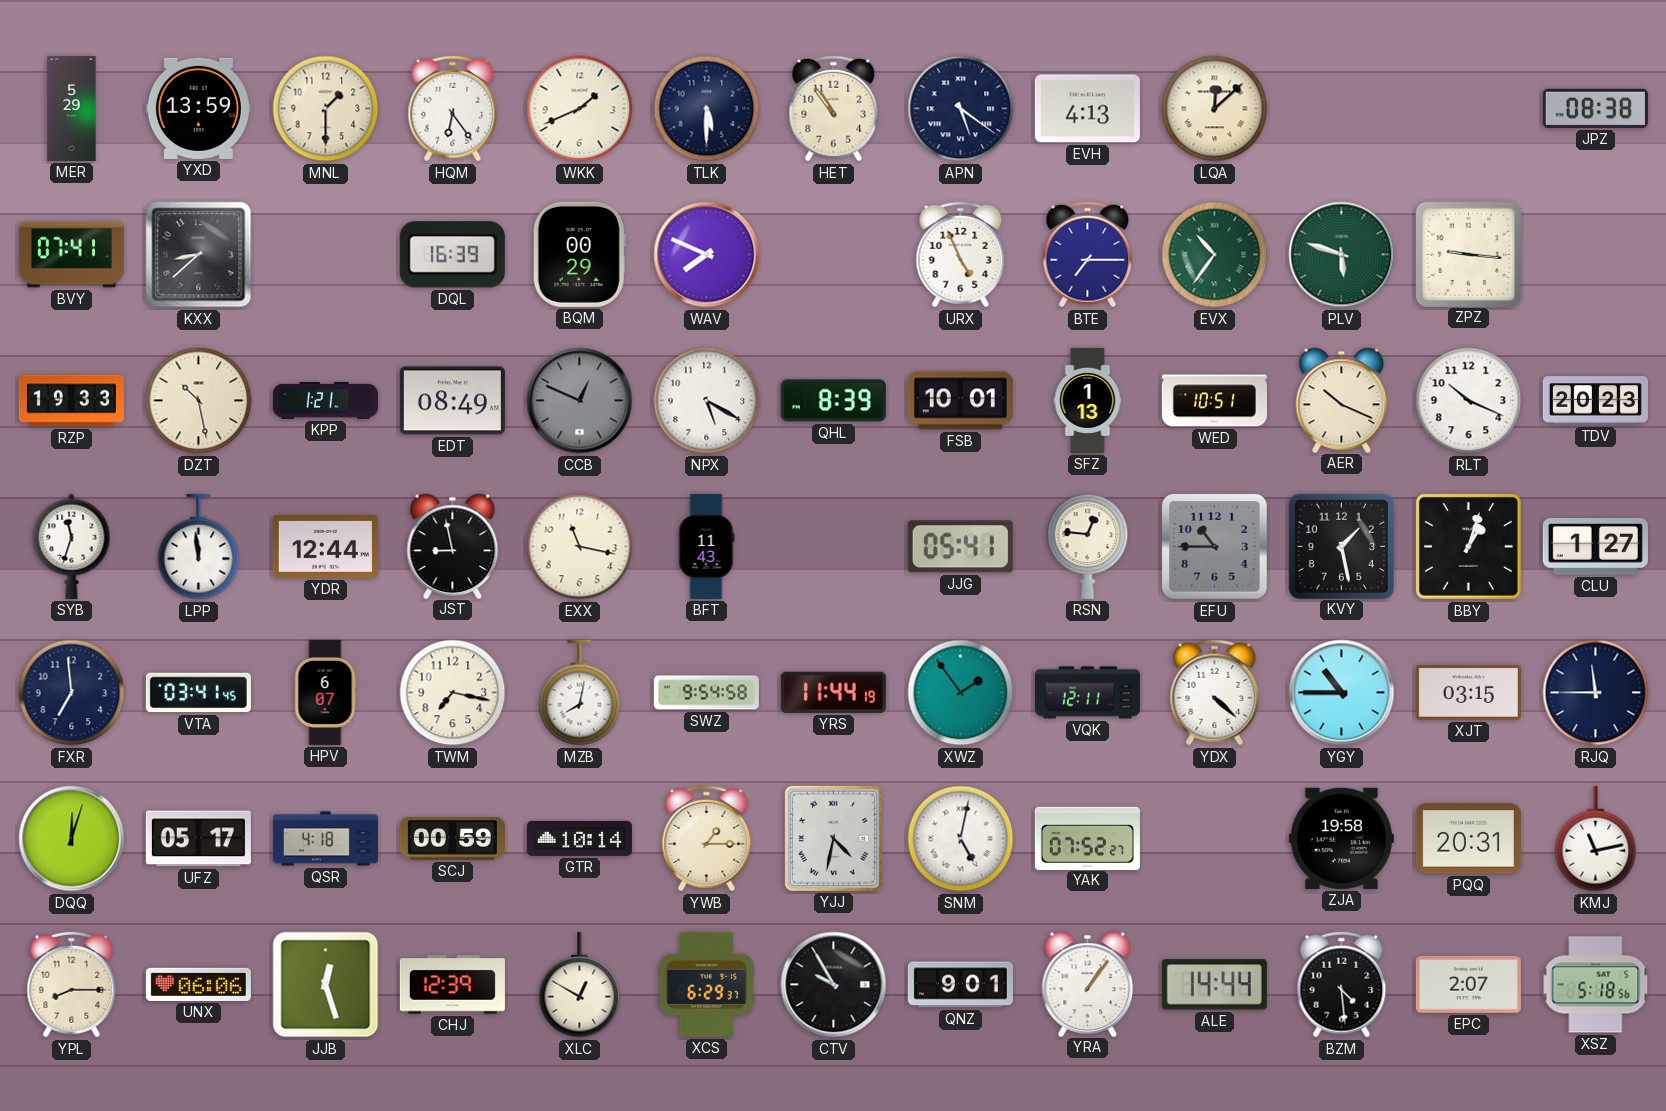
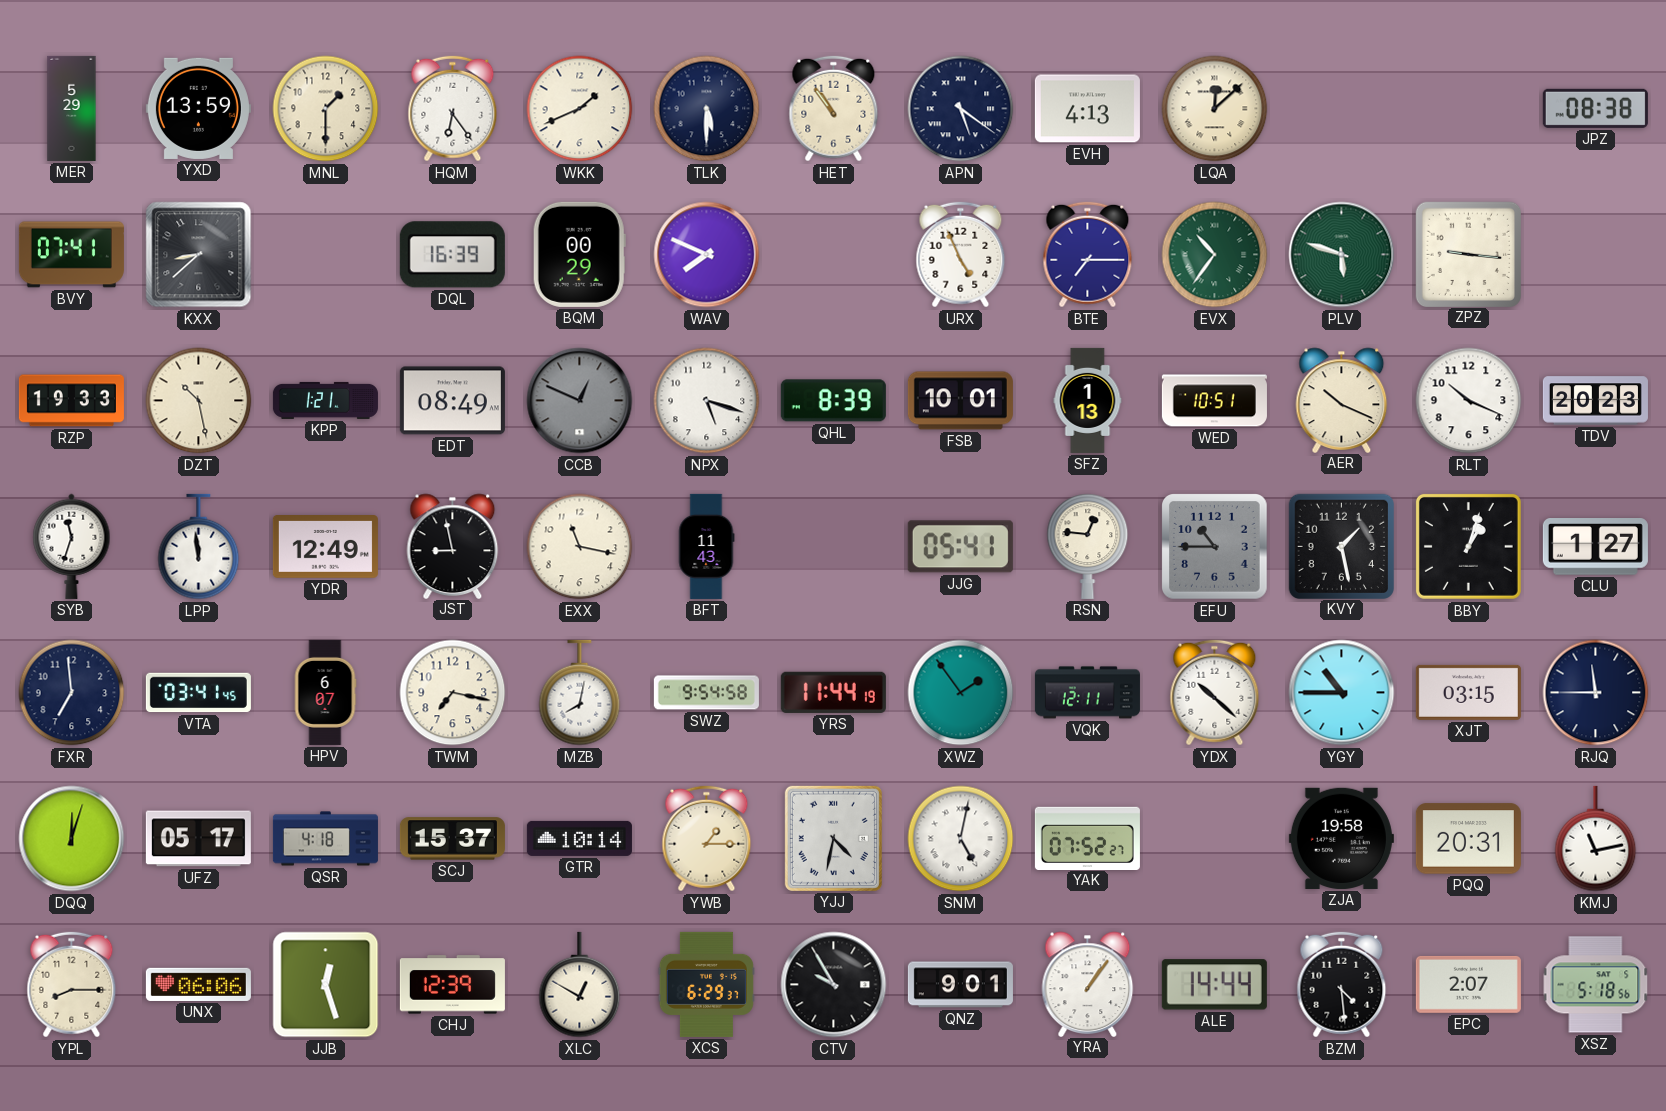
NPX: 5:20 -> 5:18
YDR: 12:44 -> 12:49
YDX: 4:22 -> 10:22
SCJ: 00:59 -> 15:37
